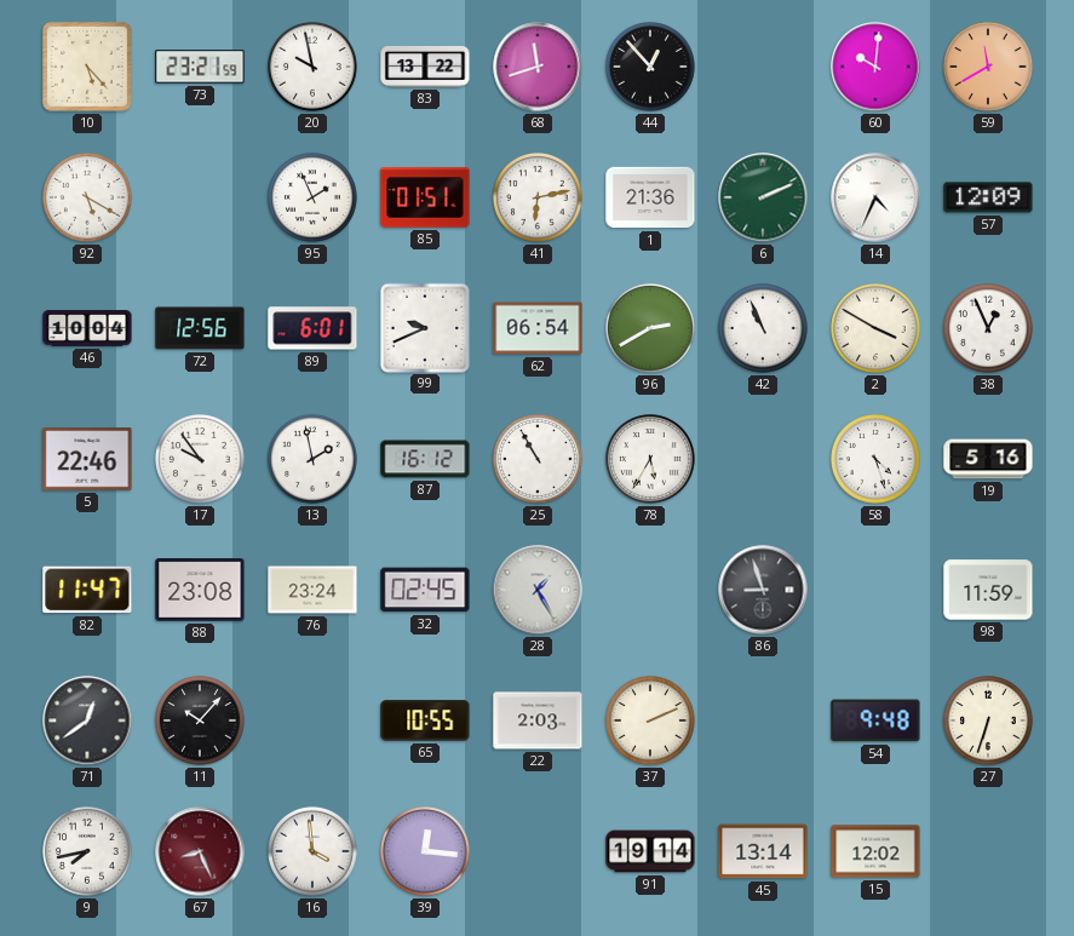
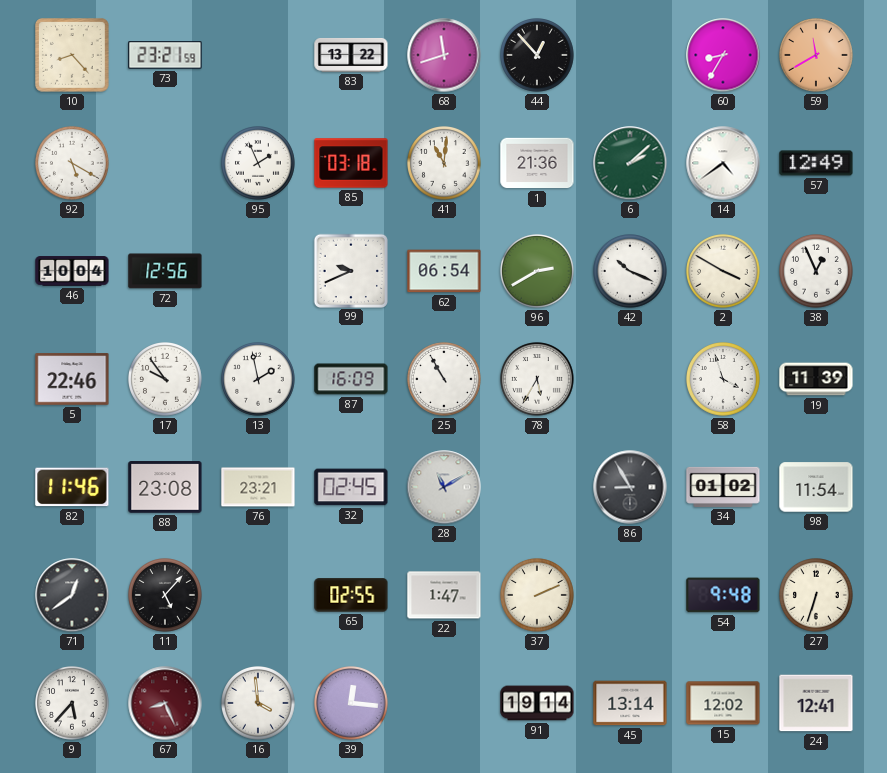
10: 5:23 -> 8:23
20: 9:58 -> none
60: 10:01 -> 8:35
85: 01:51 -> 03:18
41: 6:13 -> 11:01
6: 2:11 -> 2:08
14: 4:34 -> 4:39
57: 12:09 -> 12:49
89: 6:01 -> none
42: 10:56 -> 10:19
87: 16:12 -> 16:09
58: 4:27 -> 3:57
19: 5:16 -> 11:39
82: 11:47 -> 11:46
76: 23:24 -> 23:21
28: 1:25 -> 11:10
86: 8:57 -> 8:55
34: none -> 01:02
98: 11:59 -> 11:54
11: 10:07 -> 5:07
65: 10:55 -> 02:55
22: 2:03 -> 1:47
9: 7:43 -> 5:37
24: none -> 12:41
